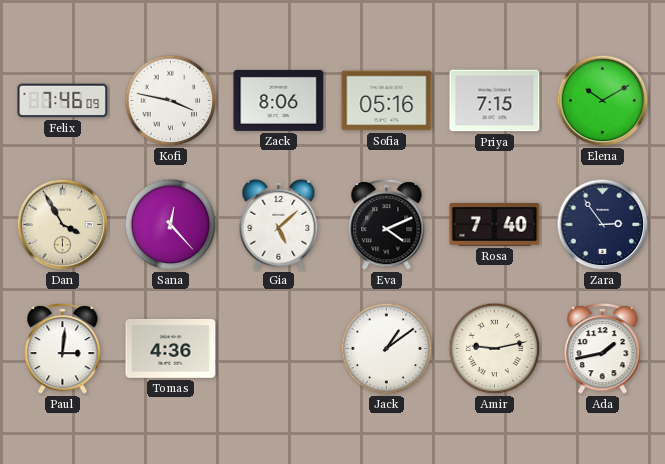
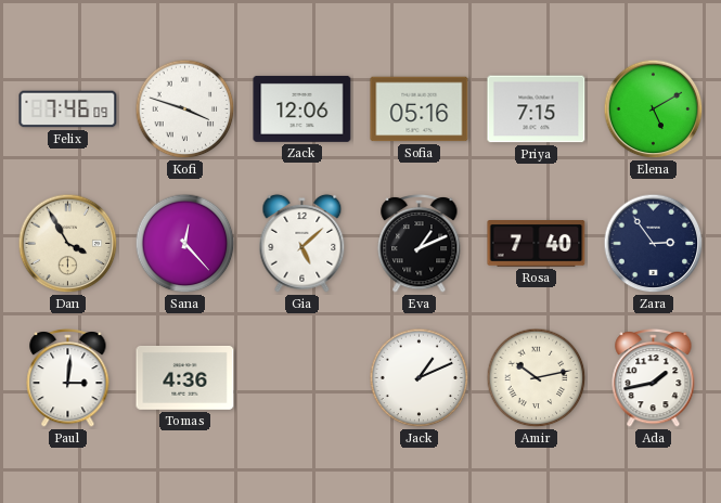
Kofi: 3:47 -> 3:48
Zack: 8:06 -> 12:06
Elena: 10:10 -> 5:10
Eva: 4:11 -> 1:11
Jack: 1:09 -> 1:11
Amir: 9:13 -> 10:13
